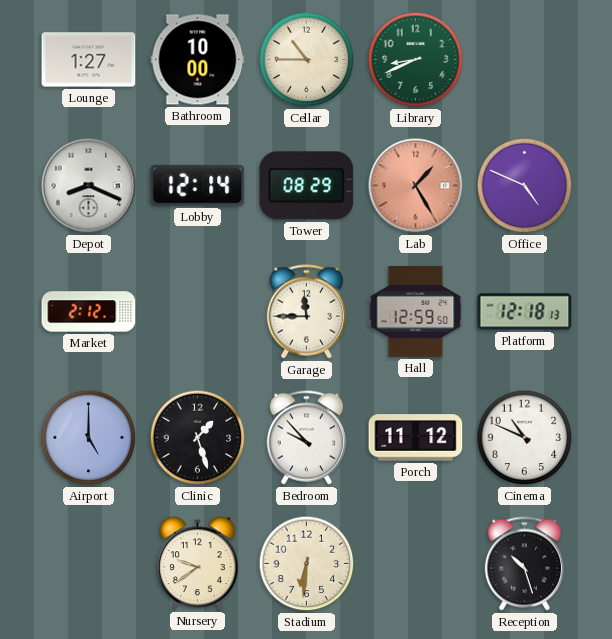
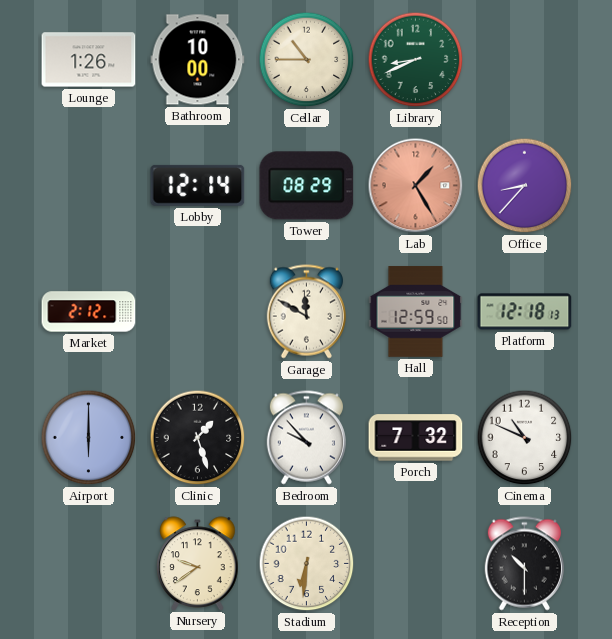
Lounge: 1:27 -> 1:26
Depot: 8:19 -> none
Office: 4:49 -> 8:37
Garage: 11:45 -> 11:50
Airport: 5:00 -> 6:00
Porch: 11:12 -> 7:32
Reception: 10:27 -> 10:30
